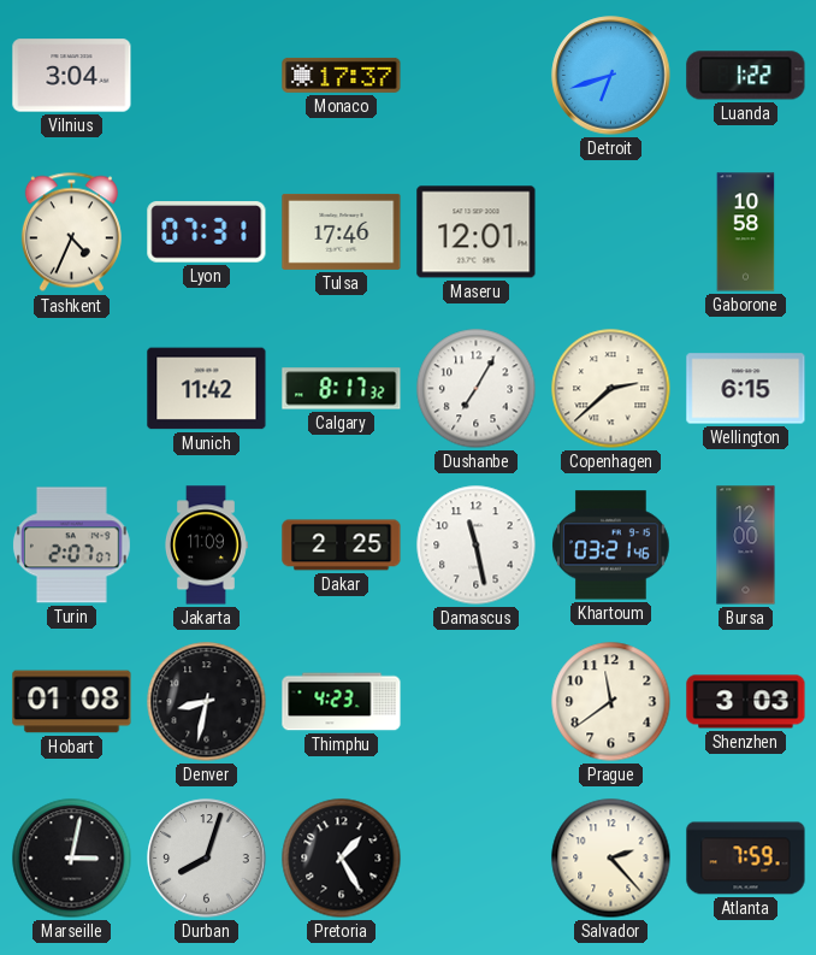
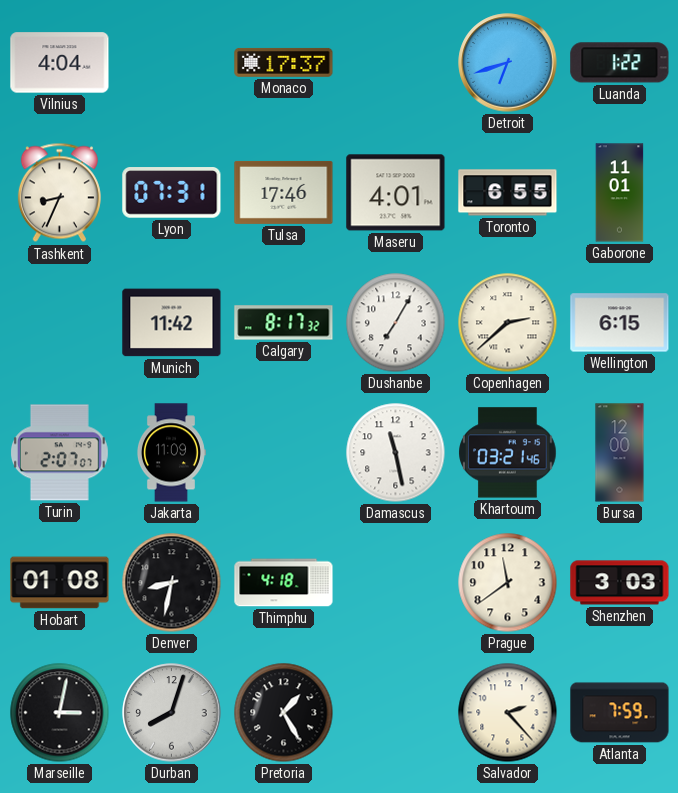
Vilnius: 3:04 -> 4:04
Tashkent: 4:34 -> 8:34
Maseru: 12:01 -> 4:01
Toronto: none -> 6:55
Gaborone: 10:58 -> 11:01
Dakar: 2:25 -> none
Thimphu: 4:23 -> 4:18
